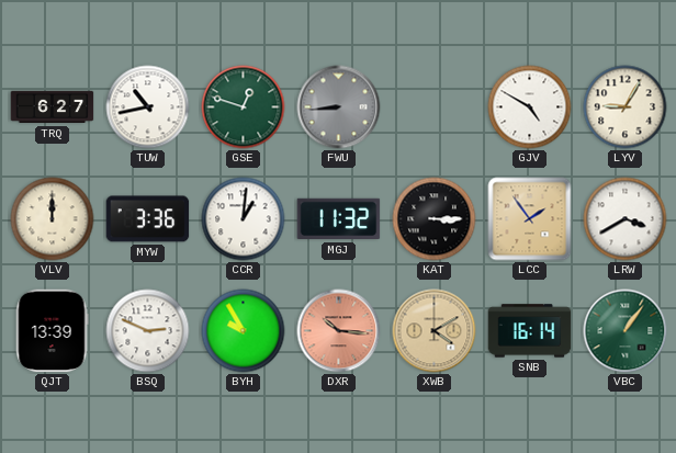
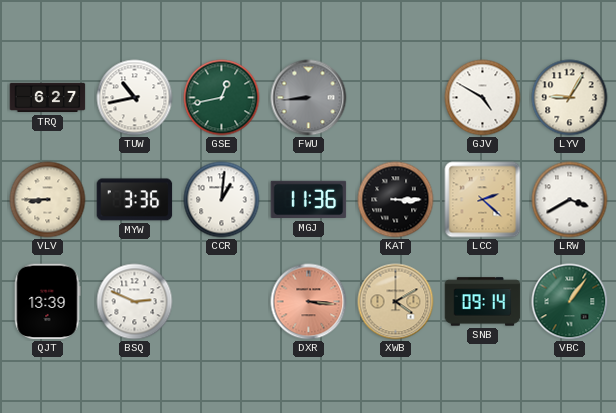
GSE: 12:48 -> 12:43
VLV: 12:00 -> 8:45
MGJ: 11:32 -> 11:36
LCC: 1:54 -> 2:22
BYH: 9:55 -> none
DXR: 10:16 -> 3:16
SNB: 16:14 -> 09:14
